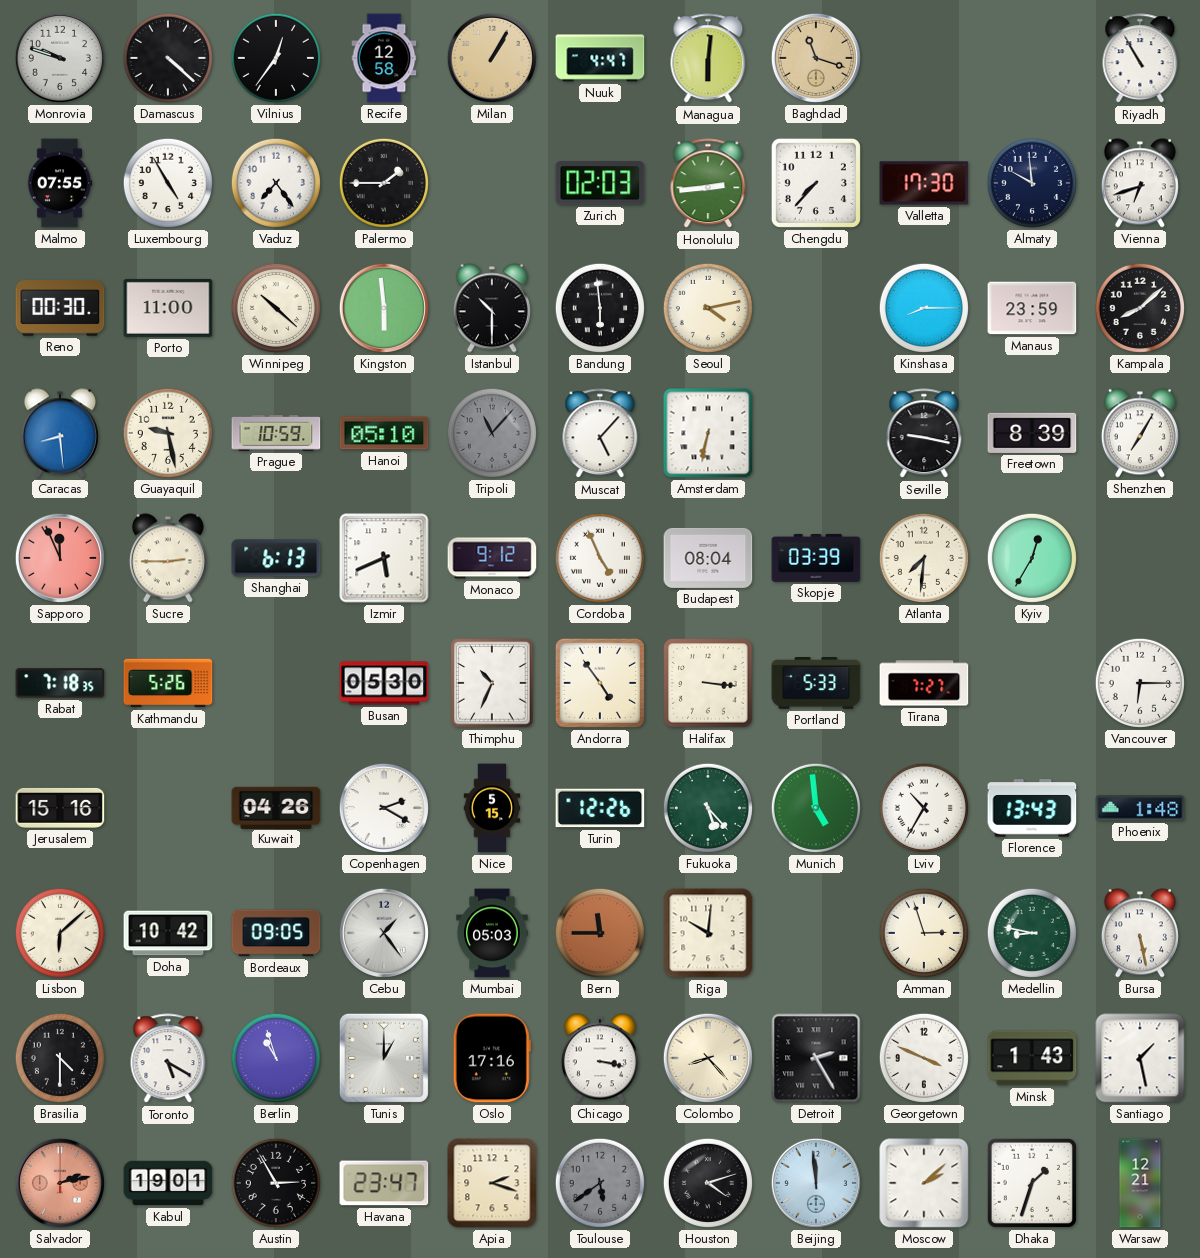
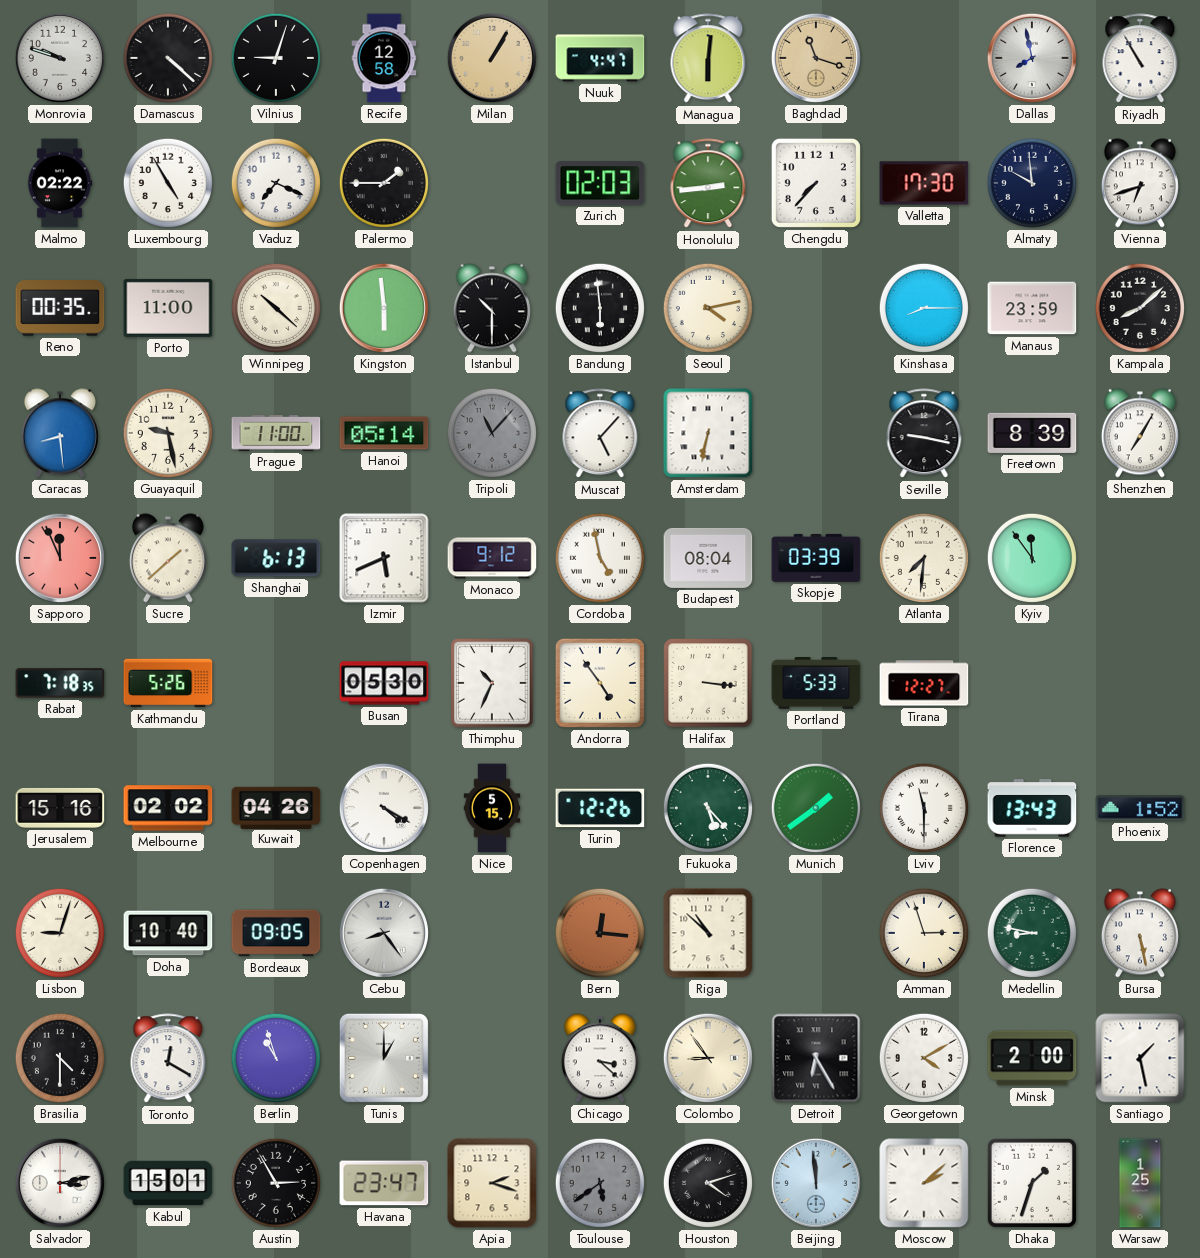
Vilnius: 12:36 -> 9:03
Dallas: none -> 7:58
Malmo: 07:55 -> 02:22
Vaduz: 7:24 -> 7:19
Reno: 00:30 -> 00:35
Prague: 10:59 -> 11:00
Hanoi: 05:10 -> 05:14
Sucre: 2:45 -> 1:38
Cordoba: 4:56 -> 4:58
Kyiv: 12:35 -> 11:54
Tirana: 7:27 -> 12:27
Vancouver: 6:15 -> none
Melbourne: none -> 02:02
Copenhagen: 2:20 -> 4:20
Munich: 4:59 -> 1:39
Lviv: 10:35 -> 11:30
Phoenix: 1:48 -> 1:52
Lisbon: 6:08 -> 9:03
Doha: 10:42 -> 10:40
Cebu: 1:24 -> 8:24
Mumbai: 05:03 -> none
Bern: 11:45 -> 12:16
Riga: 10:01 -> 10:52
Toronto: 5:20 -> 12:20
Oslo: 17:16 -> none
Chicago: 3:17 -> 3:22
Colombo: 8:23 -> 8:54
Detroit: 2:25 -> 6:25
Georgetown: 3:49 -> 4:10
Minsk: 1:43 -> 2:00
Salvador: 2:13 -> 3:13
Salvador dial: salmon -> white
Kabul: 19:01 -> 15:01
Warsaw: 12:21 -> 1:25
